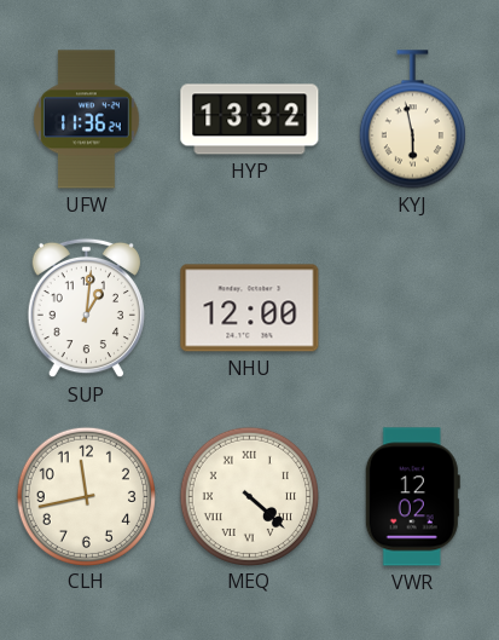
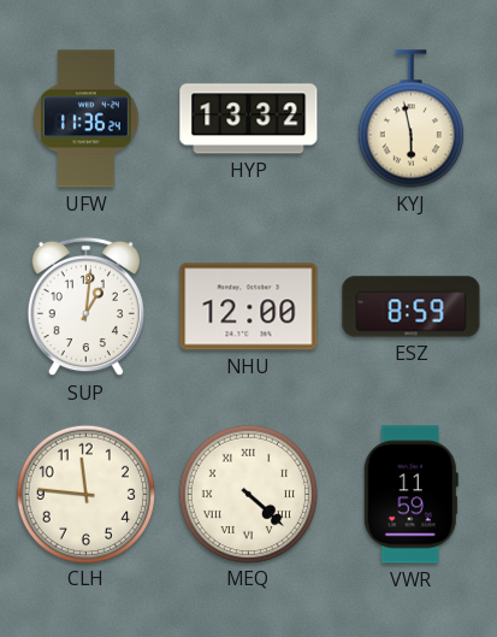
ESZ: none -> 8:59
CLH: 11:43 -> 11:46
VWR: 12:02 -> 11:59
